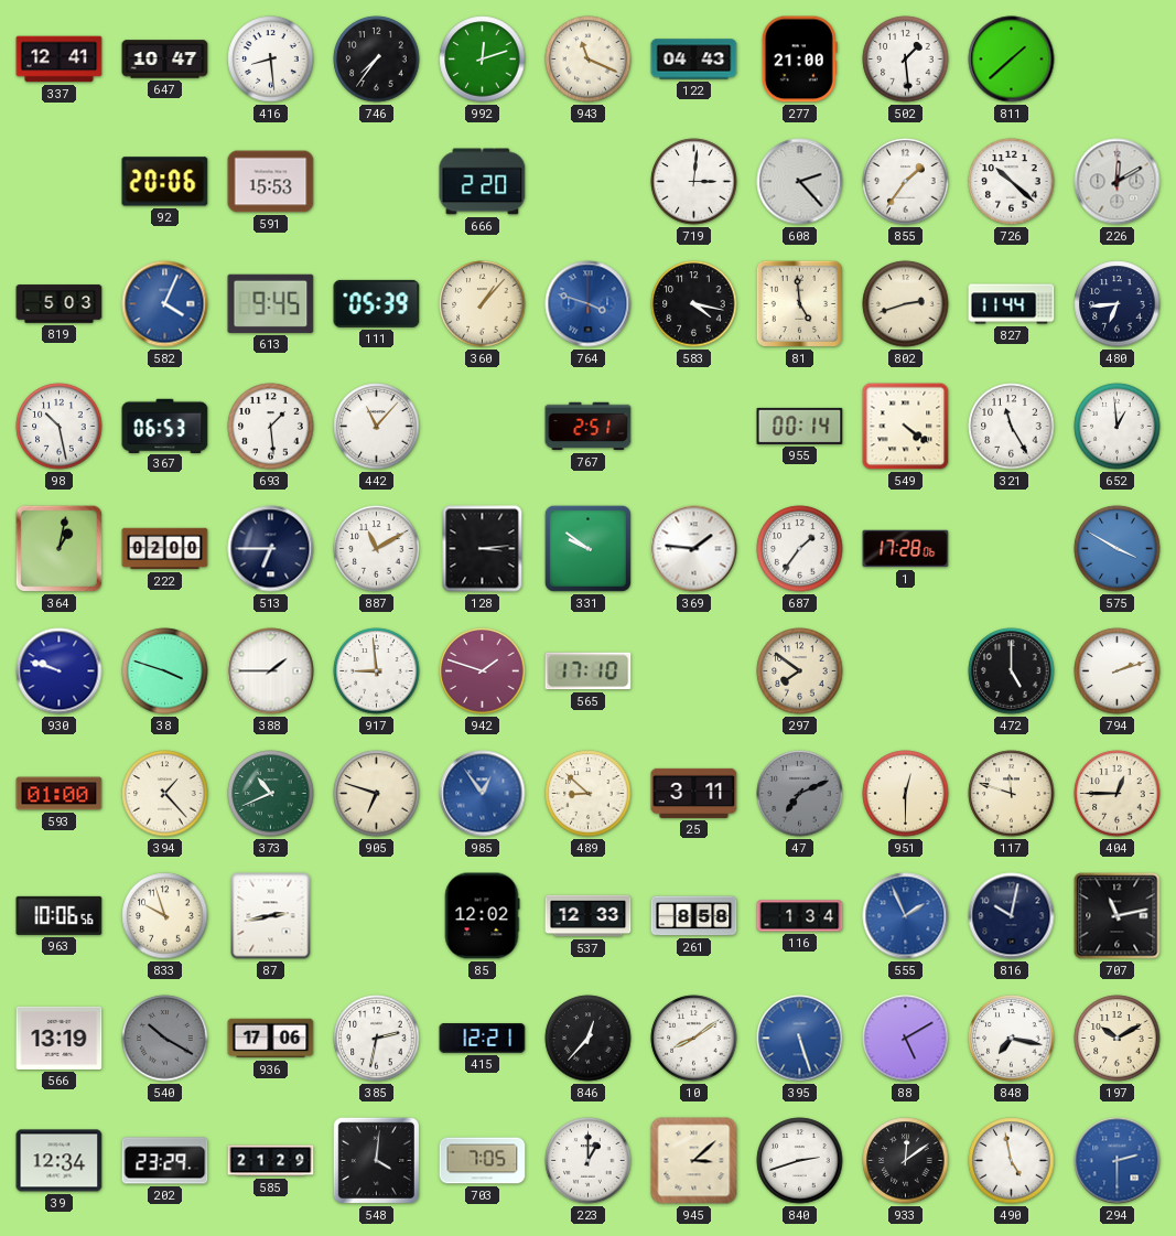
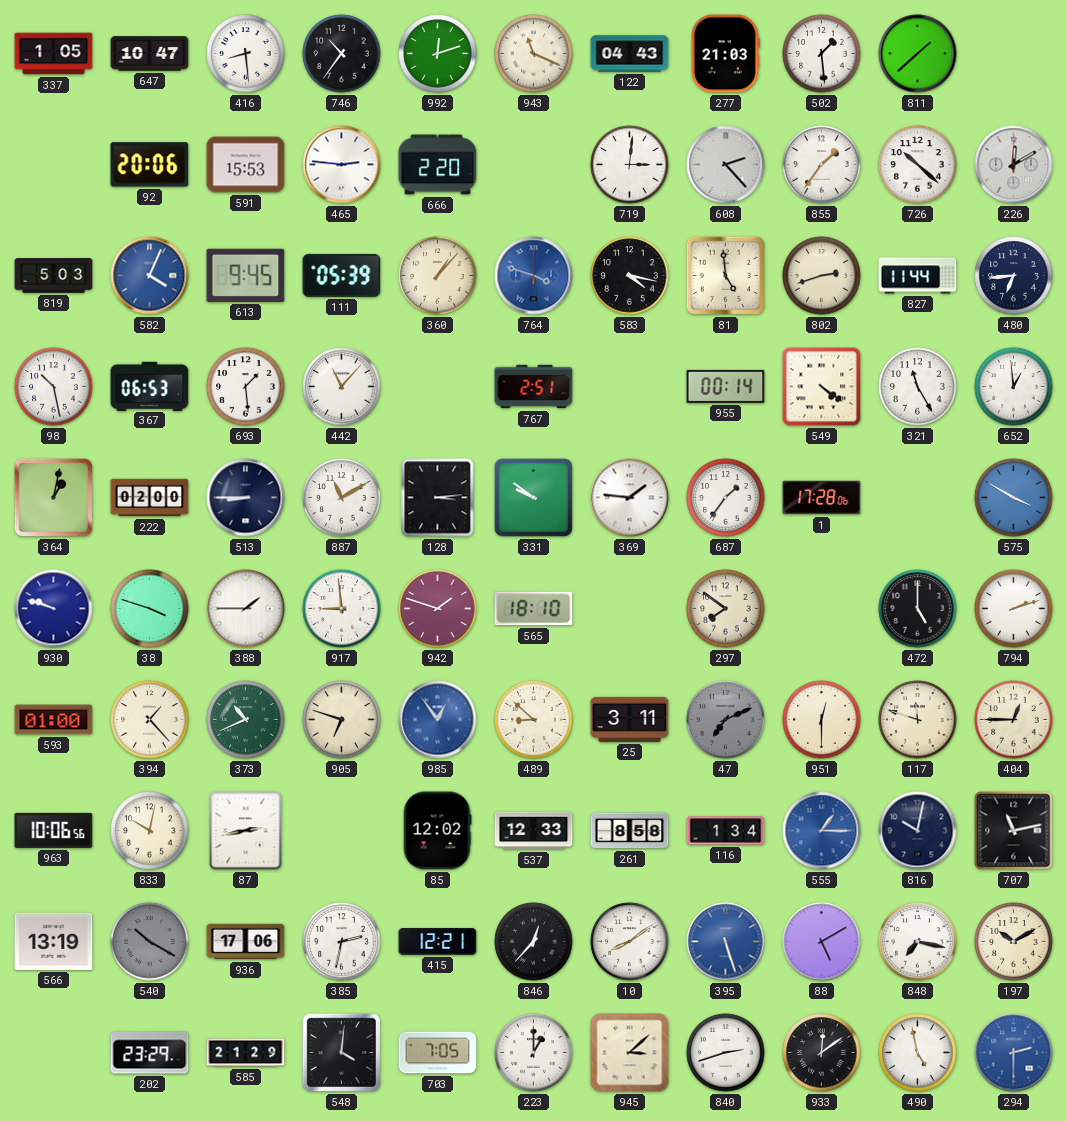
337: 12:41 -> 1:05
746: 7:36 -> 10:36
277: 21:00 -> 21:03
465: none -> 2:46
513: 6:45 -> 8:45
565: 17:10 -> 18:10
833: 9:57 -> 10:02
555: 1:56 -> 1:15
39: 12:34 -> none
